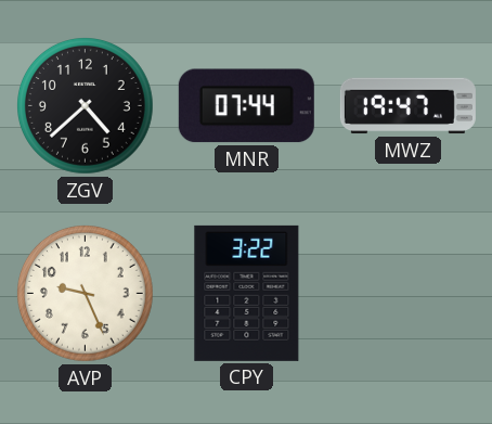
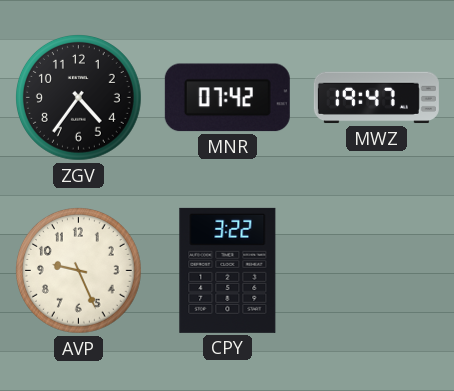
ZGV: 4:38 -> 4:36
MNR: 07:44 -> 07:42
